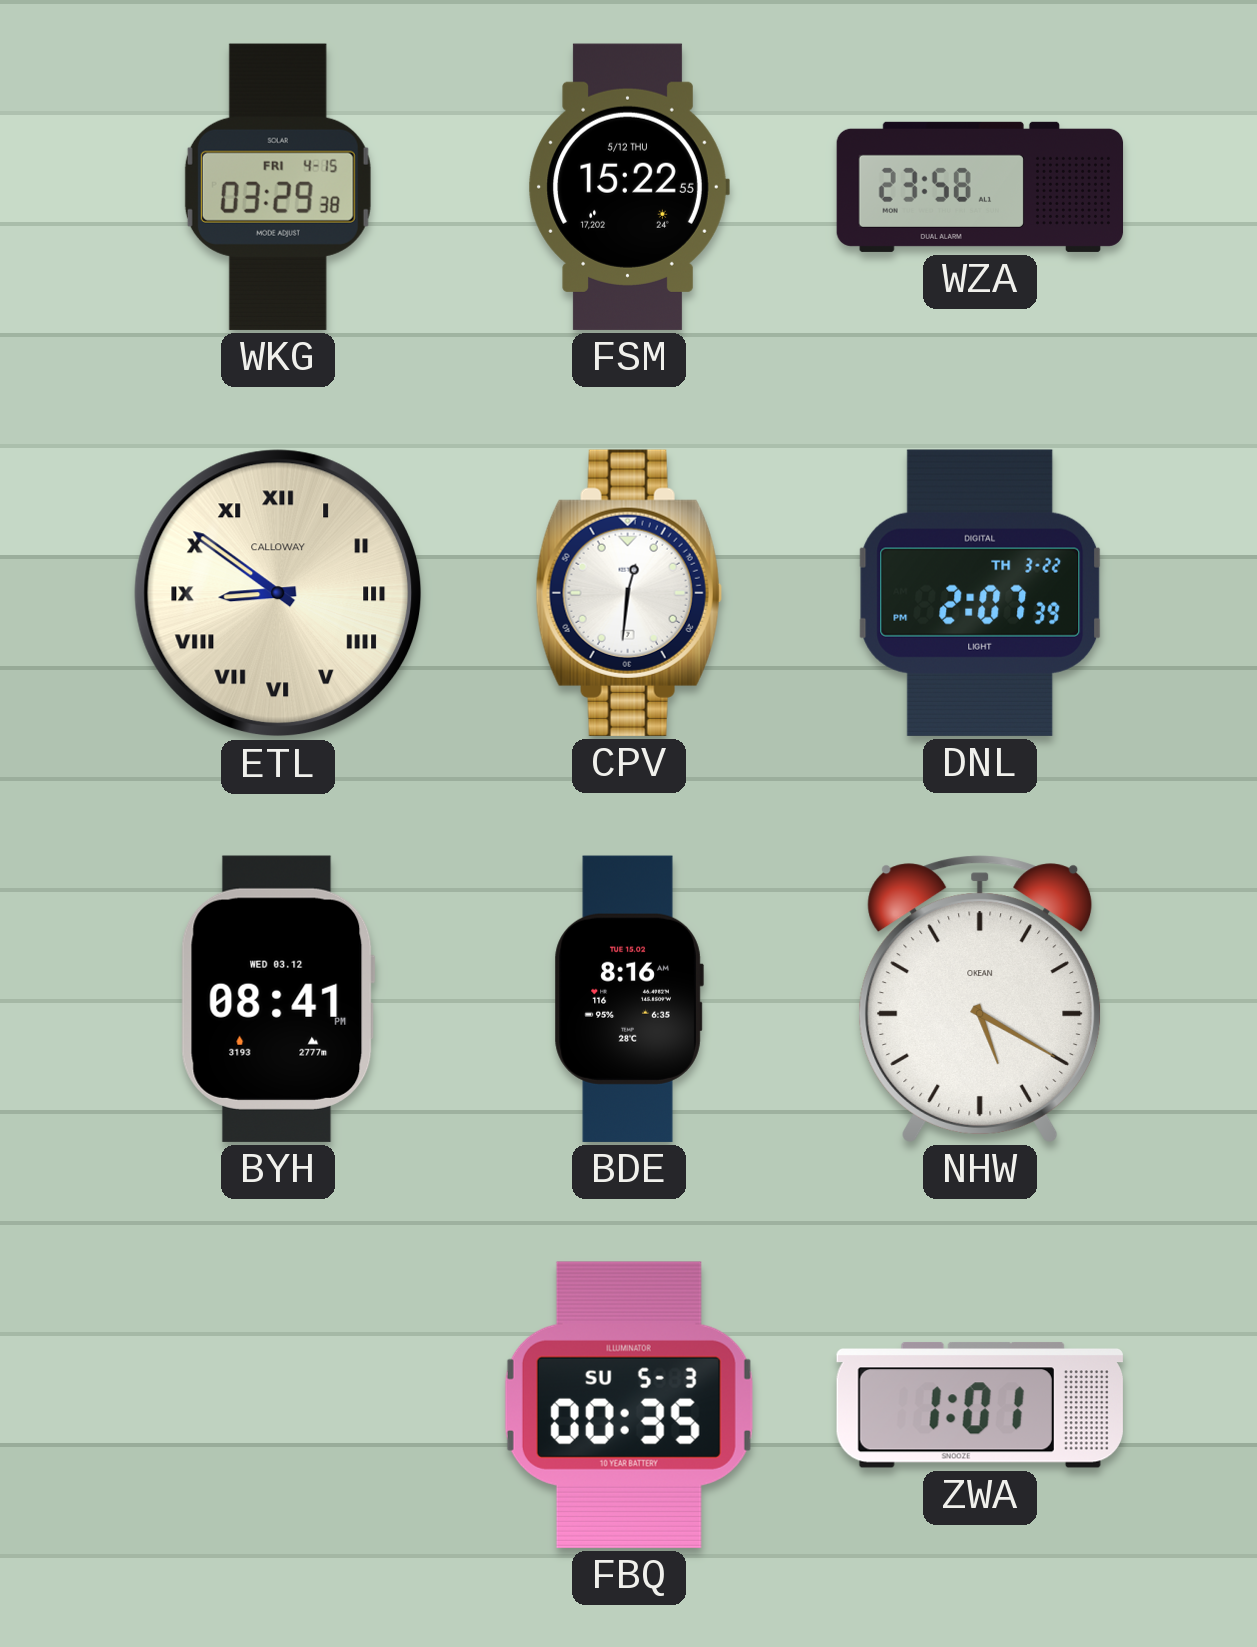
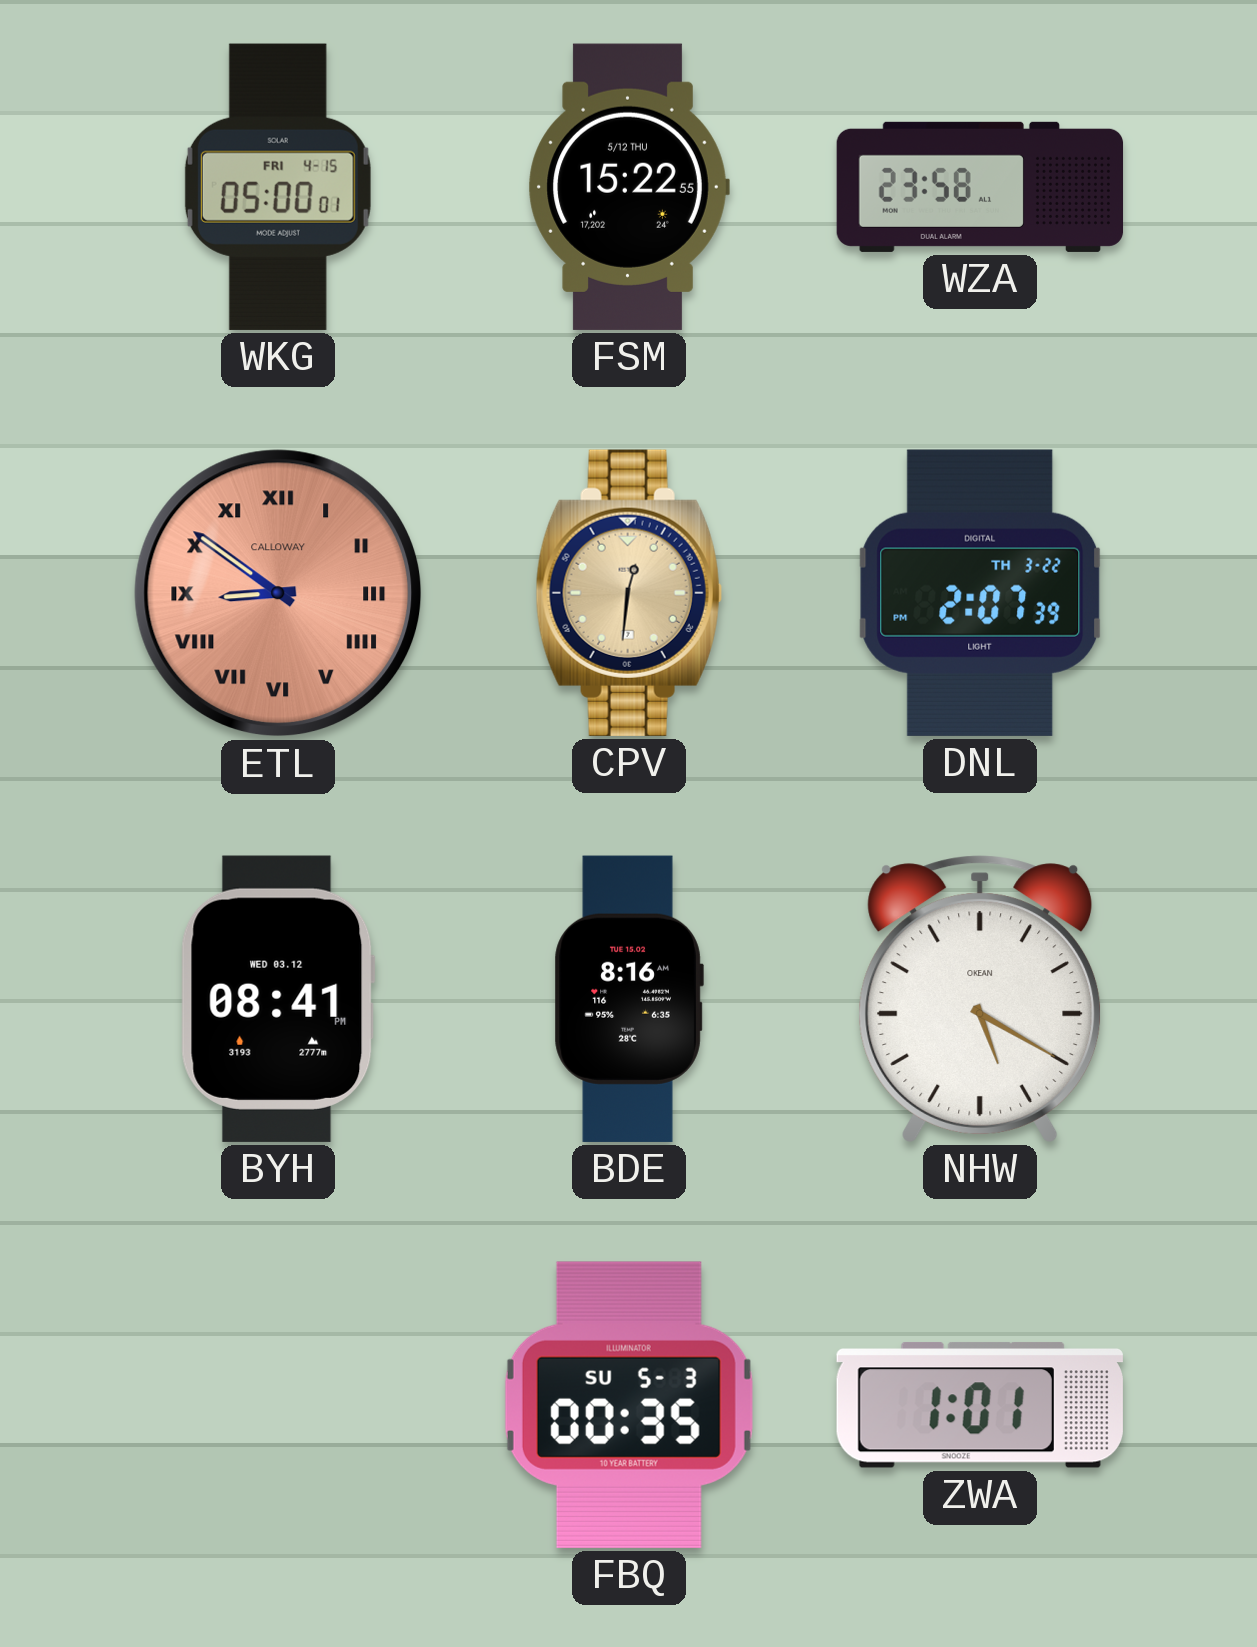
WKG: 03:29 -> 05:00
ETL dial: cream -> salmon
CPV dial: white -> champagne
